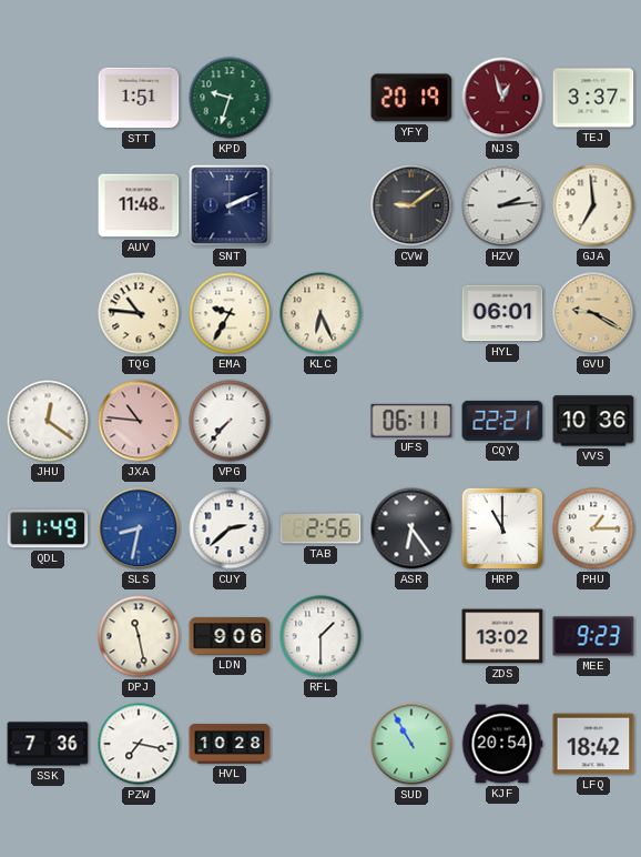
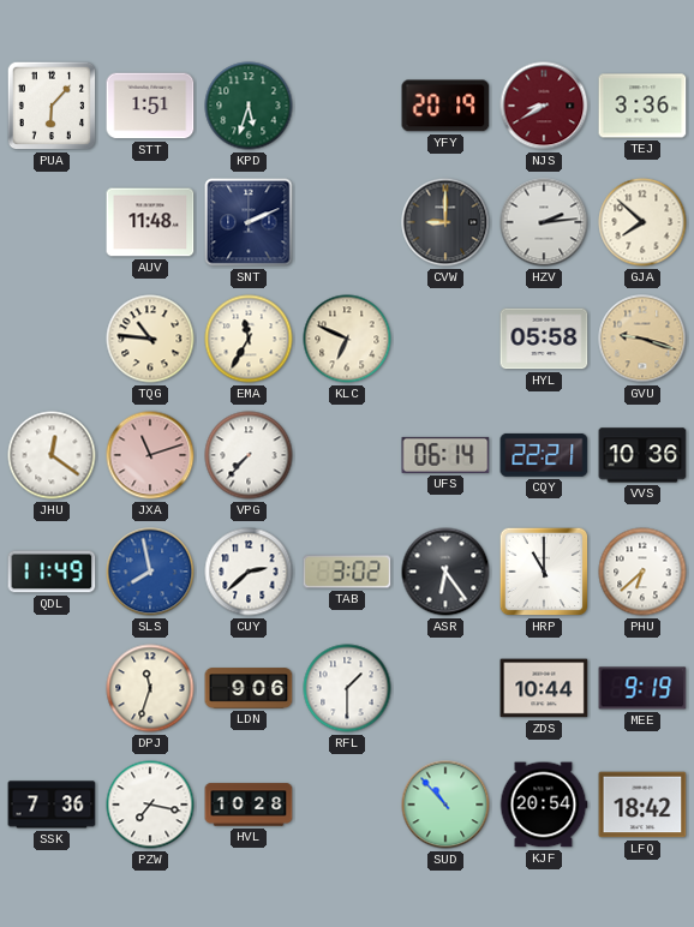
PUA: none -> 6:07
KPD: 9:33 -> 5:33
NJS: 12:57 -> 8:40
TEJ: 3:37 -> 3:36
CVW: 9:09 -> 9:00
GJA: 6:59 -> 7:52
EMA: 9:35 -> 11:35
KLC: 6:26 -> 6:49
HYL: 06:01 -> 05:58
GVU: 9:20 -> 9:18
JXA: 10:46 -> 11:12
UFS: 06:11 -> 06:14
SLS: 8:32 -> 7:58
TAB: 2:56 -> 3:02
PHU: 1:15 -> 6:38
DPJ: 11:28 -> 11:33
ZDS: 13:02 -> 10:44
MEE: 9:23 -> 9:19
SUD: 10:55 -> 10:53
